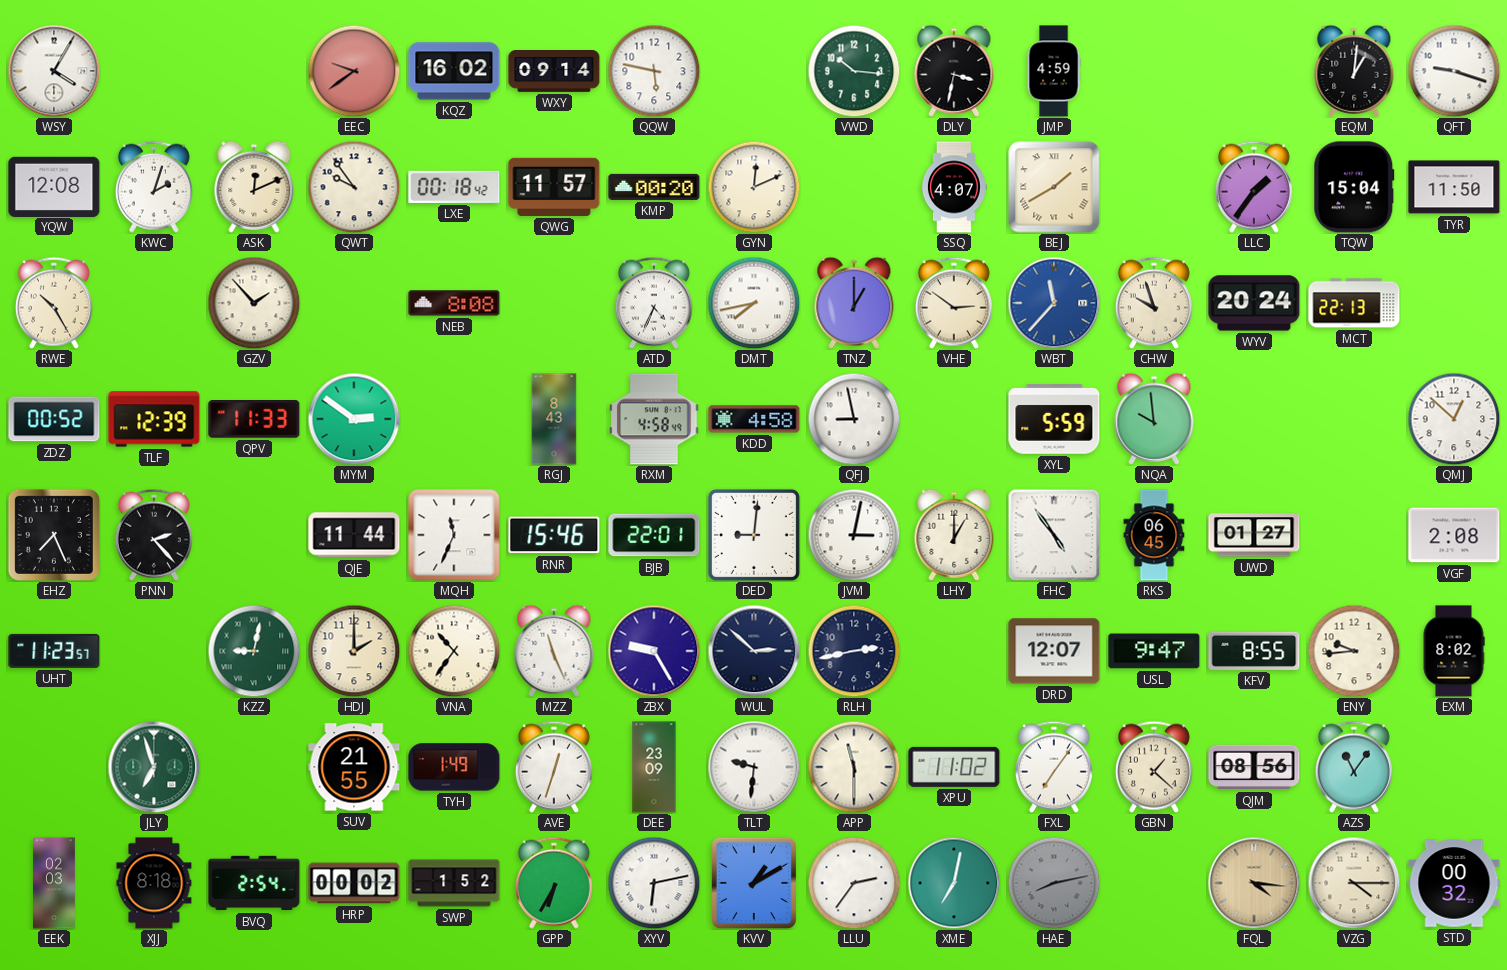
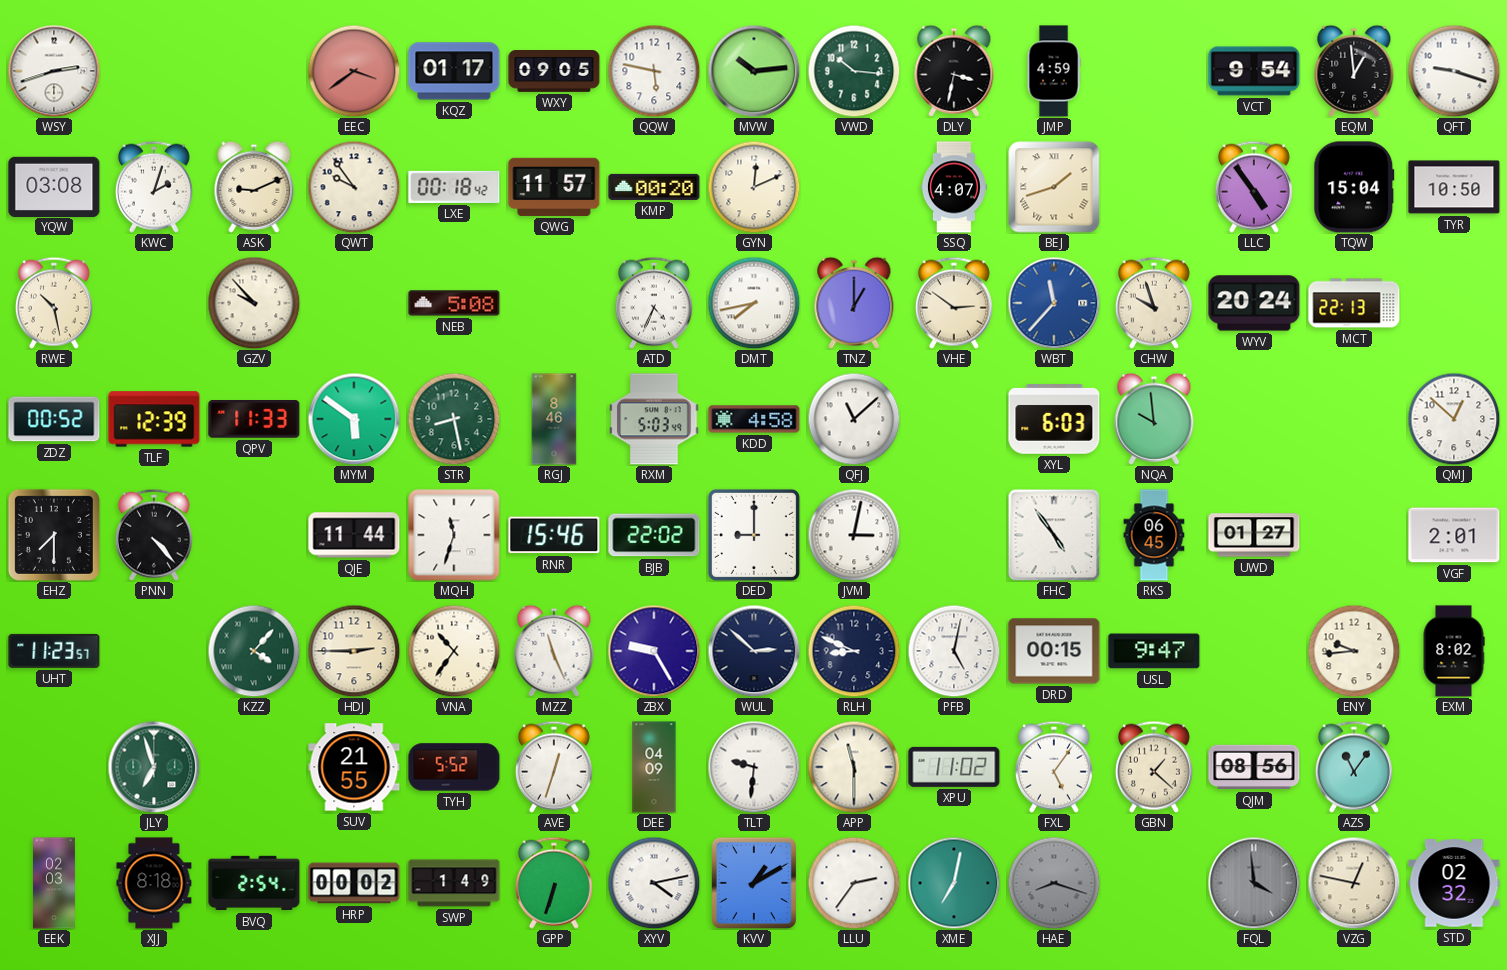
WSY: 4:05 -> 2:42
EEC: 9:39 -> 3:39
KQZ: 16:02 -> 01:17
WXY: 09:14 -> 09:05
MVW: none -> 10:14
VCT: none -> 9:54
EQM: 1:01 -> 12:59
YQW: 12:08 -> 03:08
ASK: 12:11 -> 9:11
BEJ: 1:40 -> 1:42
LLC: 1:36 -> 4:54
TYR: 11:50 -> 10:50
RWE: 10:25 -> 10:28
GZV: 1:53 -> 9:53
NEB: 8:08 -> 5:08
MYM: 2:51 -> 5:51
STR: none -> 8:28
RGJ: 8:43 -> 8:46
RXM: 4:58 -> 5:03
QFJ: 8:58 -> 11:08
XYL: 5:59 -> 6:03
EHZ: 7:26 -> 7:30
PNN: 2:23 -> 4:23
MQH: 11:34 -> 11:33
BJB: 22:01 -> 22:02
DED: 9:01 -> 9:00
LHY: 1:00 -> none
VGF: 2:08 -> 2:01
KZZ: 9:02 -> 4:07
HDJ: 2:00 -> 2:45
RLH: 2:43 -> 8:49
PFB: none -> 5:02
DRD: 12:07 -> 00:15
KFV: 8:55 -> none
TYH: 1:49 -> 5:52
DEE: 23:09 -> 04:09
FXL: 7:06 -> 5:06
SWP: 1:52 -> 1:49
GPP: 6:35 -> 6:33
XYV: 6:13 -> 4:13
HAE: 8:13 -> 8:18
FQL: 4:16 -> 3:59
FQL dial: champagne -> grey
VZG: 4:15 -> 12:47
STD: 00:32 -> 02:32
